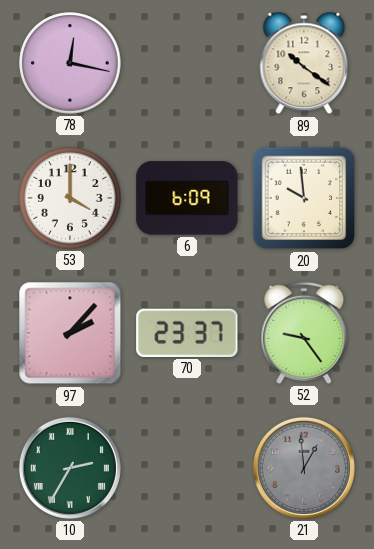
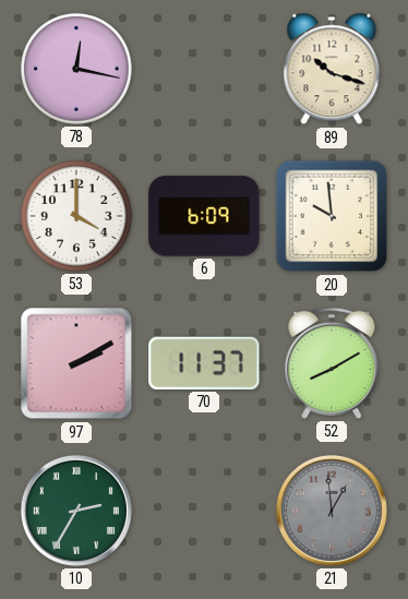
89: 10:21 -> 10:18
97: 2:07 -> 2:10
70: 23:37 -> 11:37
52: 9:24 -> 8:10
